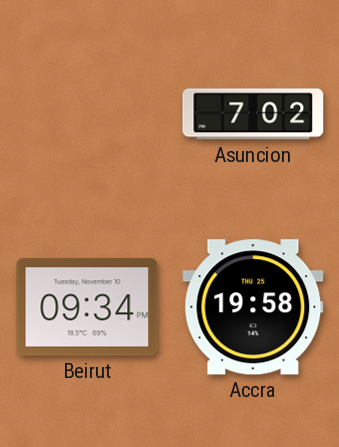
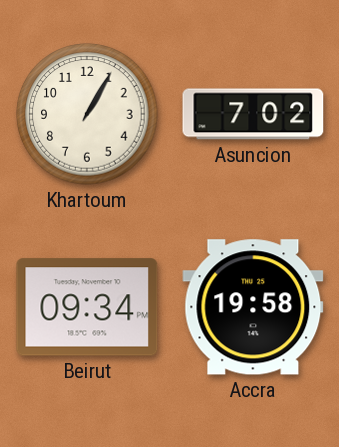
Khartoum: none -> 1:05
